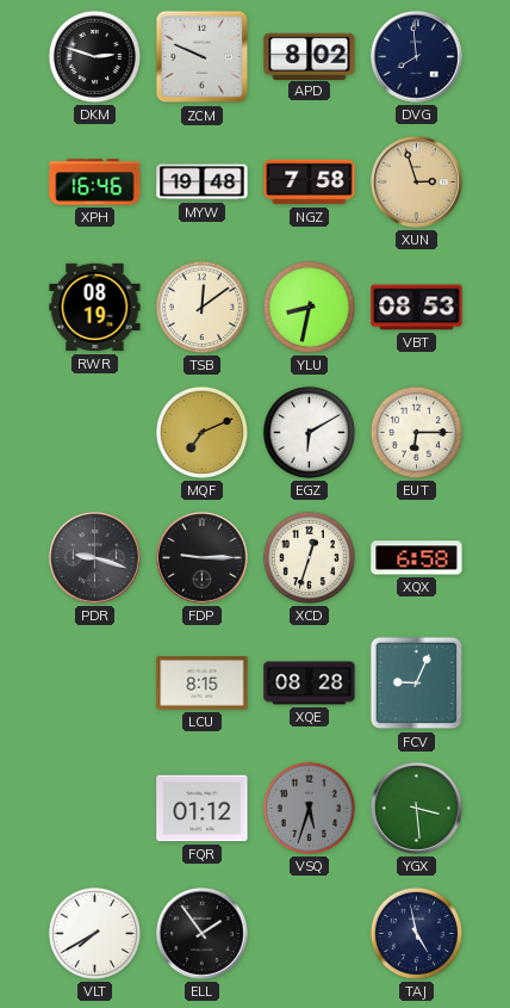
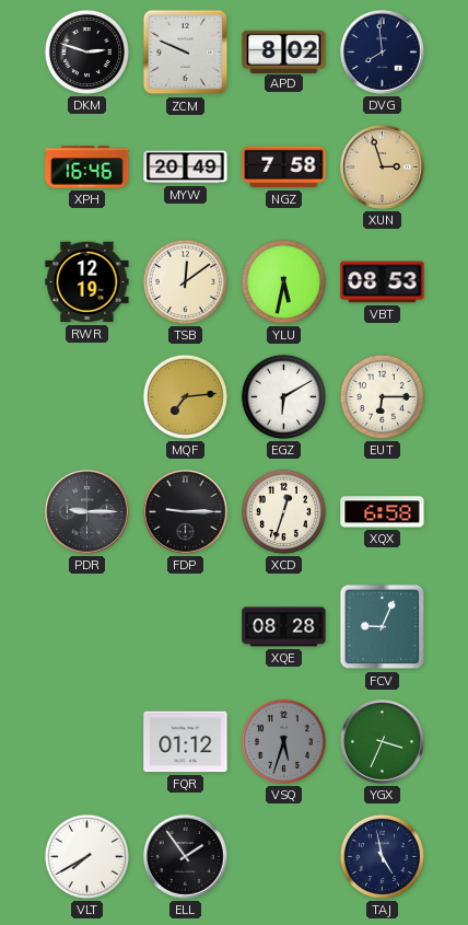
MYW: 19:48 -> 20:49
RWR: 08:19 -> 12:19
YLU: 8:32 -> 5:32
MQF: 7:11 -> 7:14
PDR: 9:18 -> 9:15
LCU: 8:15 -> none
YGX: 3:29 -> 3:34
